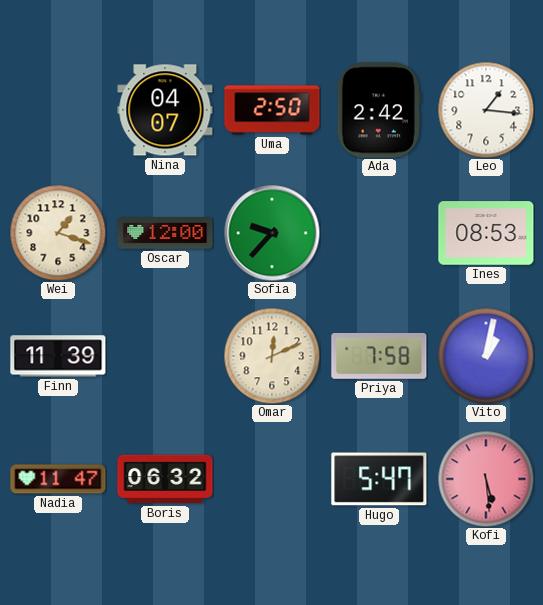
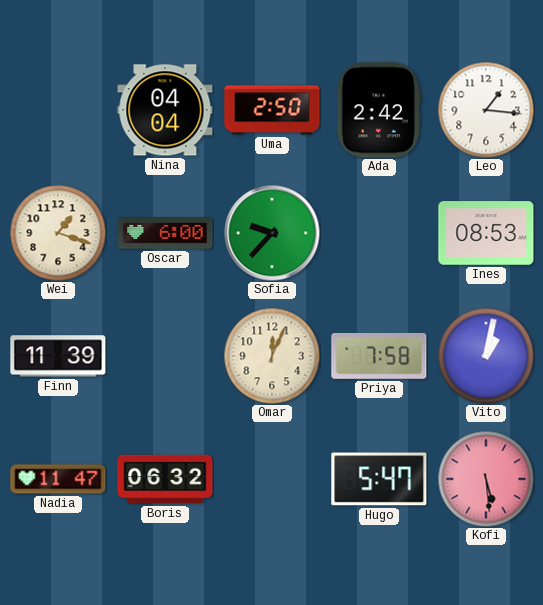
Nina: 04:07 -> 04:04
Oscar: 12:00 -> 6:00
Omar: 12:11 -> 12:04
